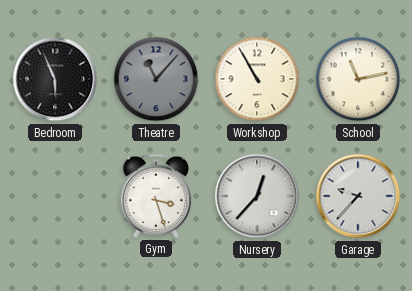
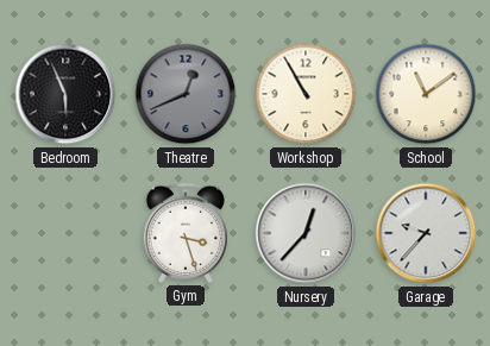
Theatre: 11:07 -> 12:41
School: 11:13 -> 11:09
